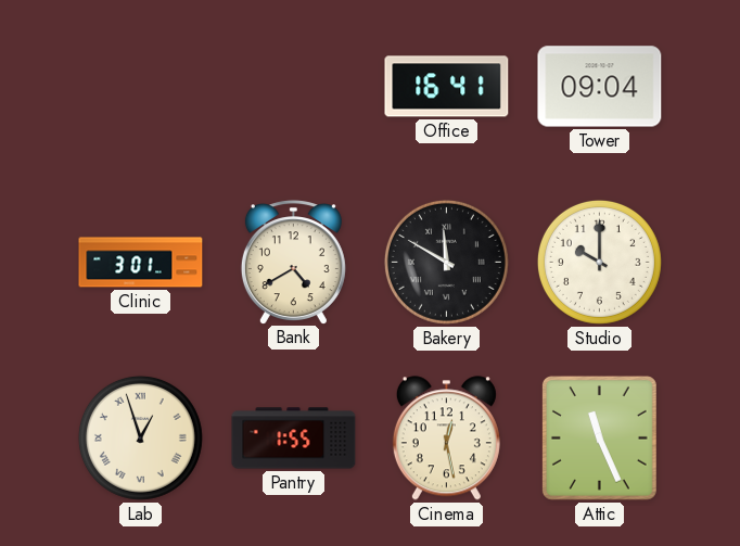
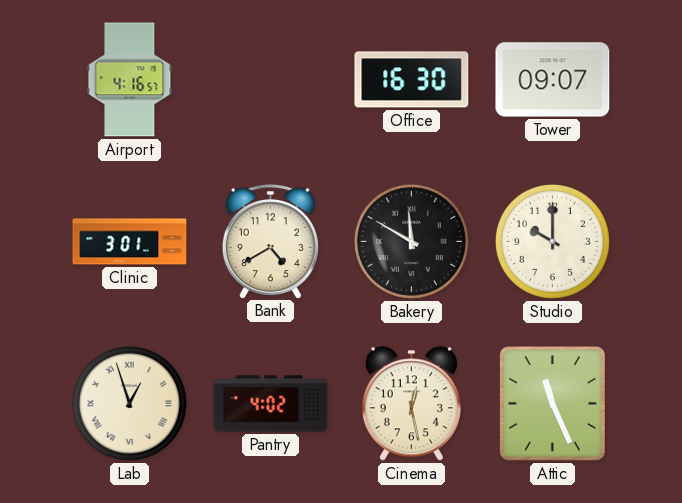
Airport: none -> 4:16
Office: 16:41 -> 16:30
Tower: 09:04 -> 09:07
Pantry: 1:55 -> 4:02
